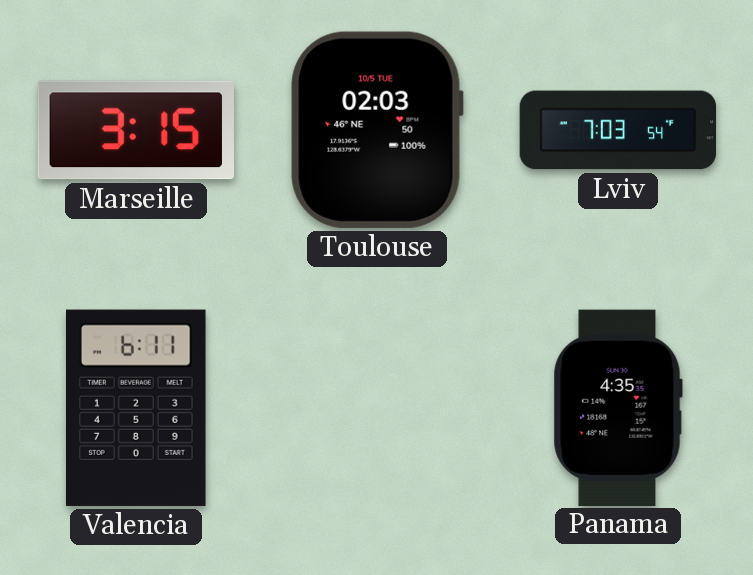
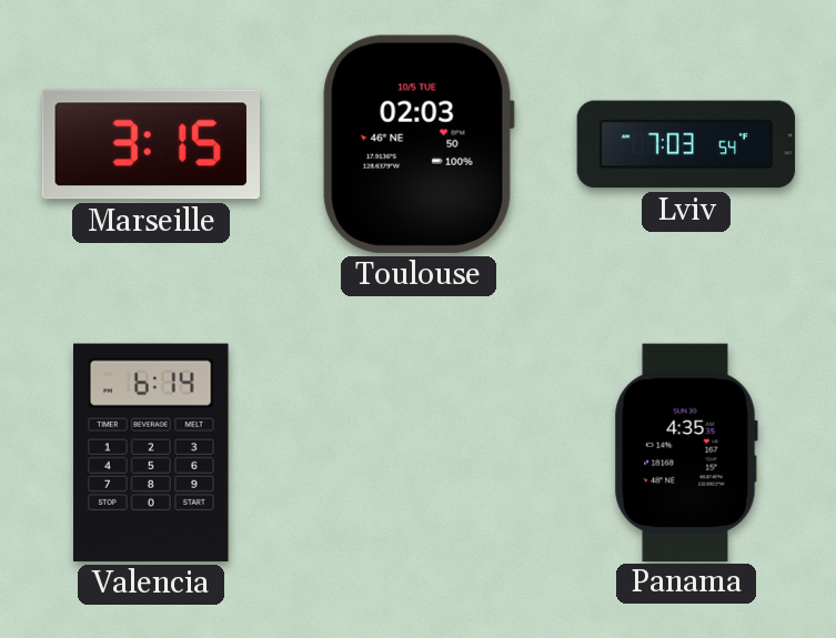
Valencia: 6:11 -> 6:14
